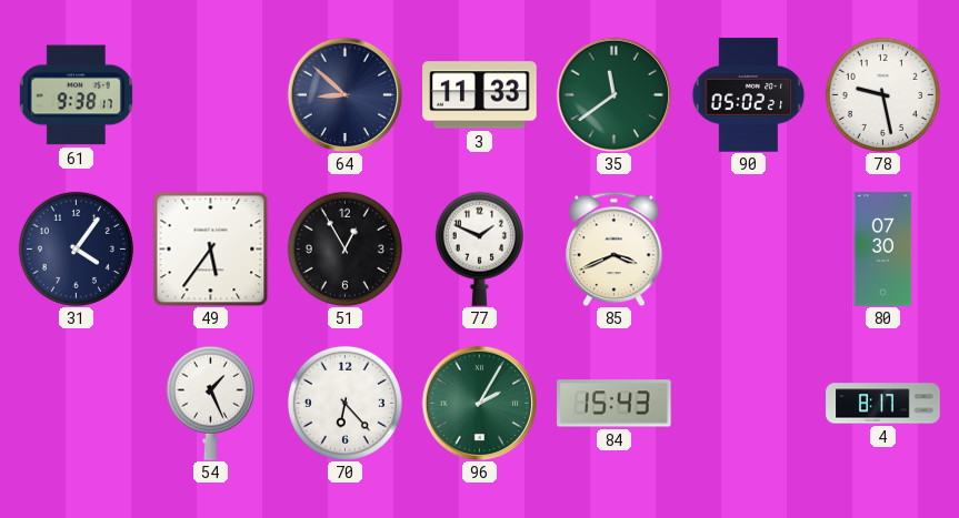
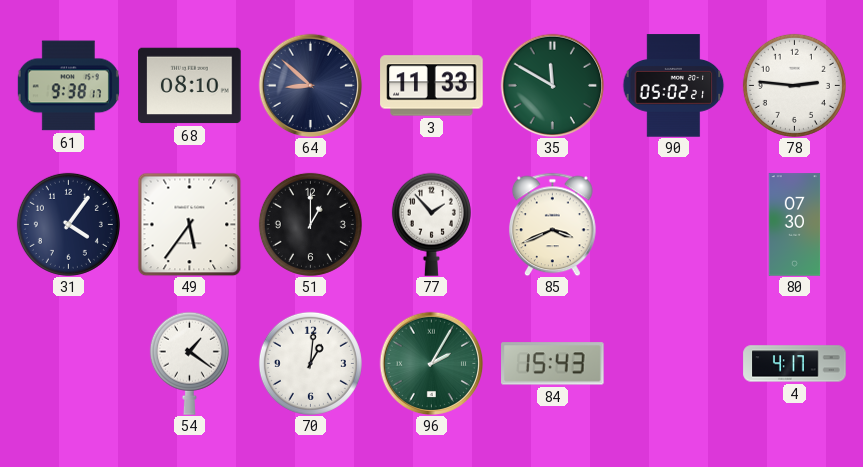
68: none -> 08:10
35: 11:39 -> 11:50
78: 9:28 -> 2:46
51: 12:55 -> 1:00
77: 1:49 -> 1:53
54: 1:26 -> 1:21
70: 6:23 -> 1:01
4: 8:17 -> 4:17
